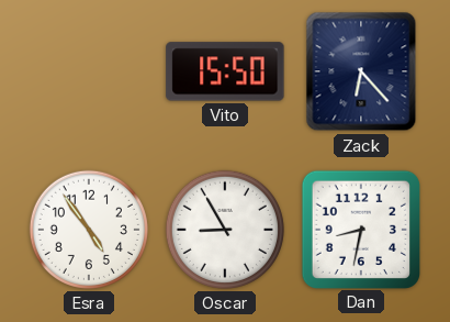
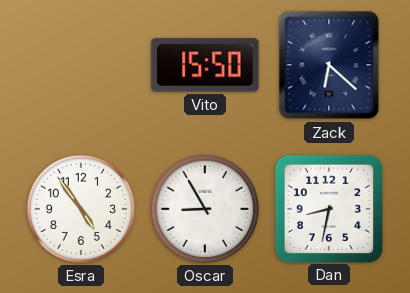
Zack: 6:23 -> 6:22
